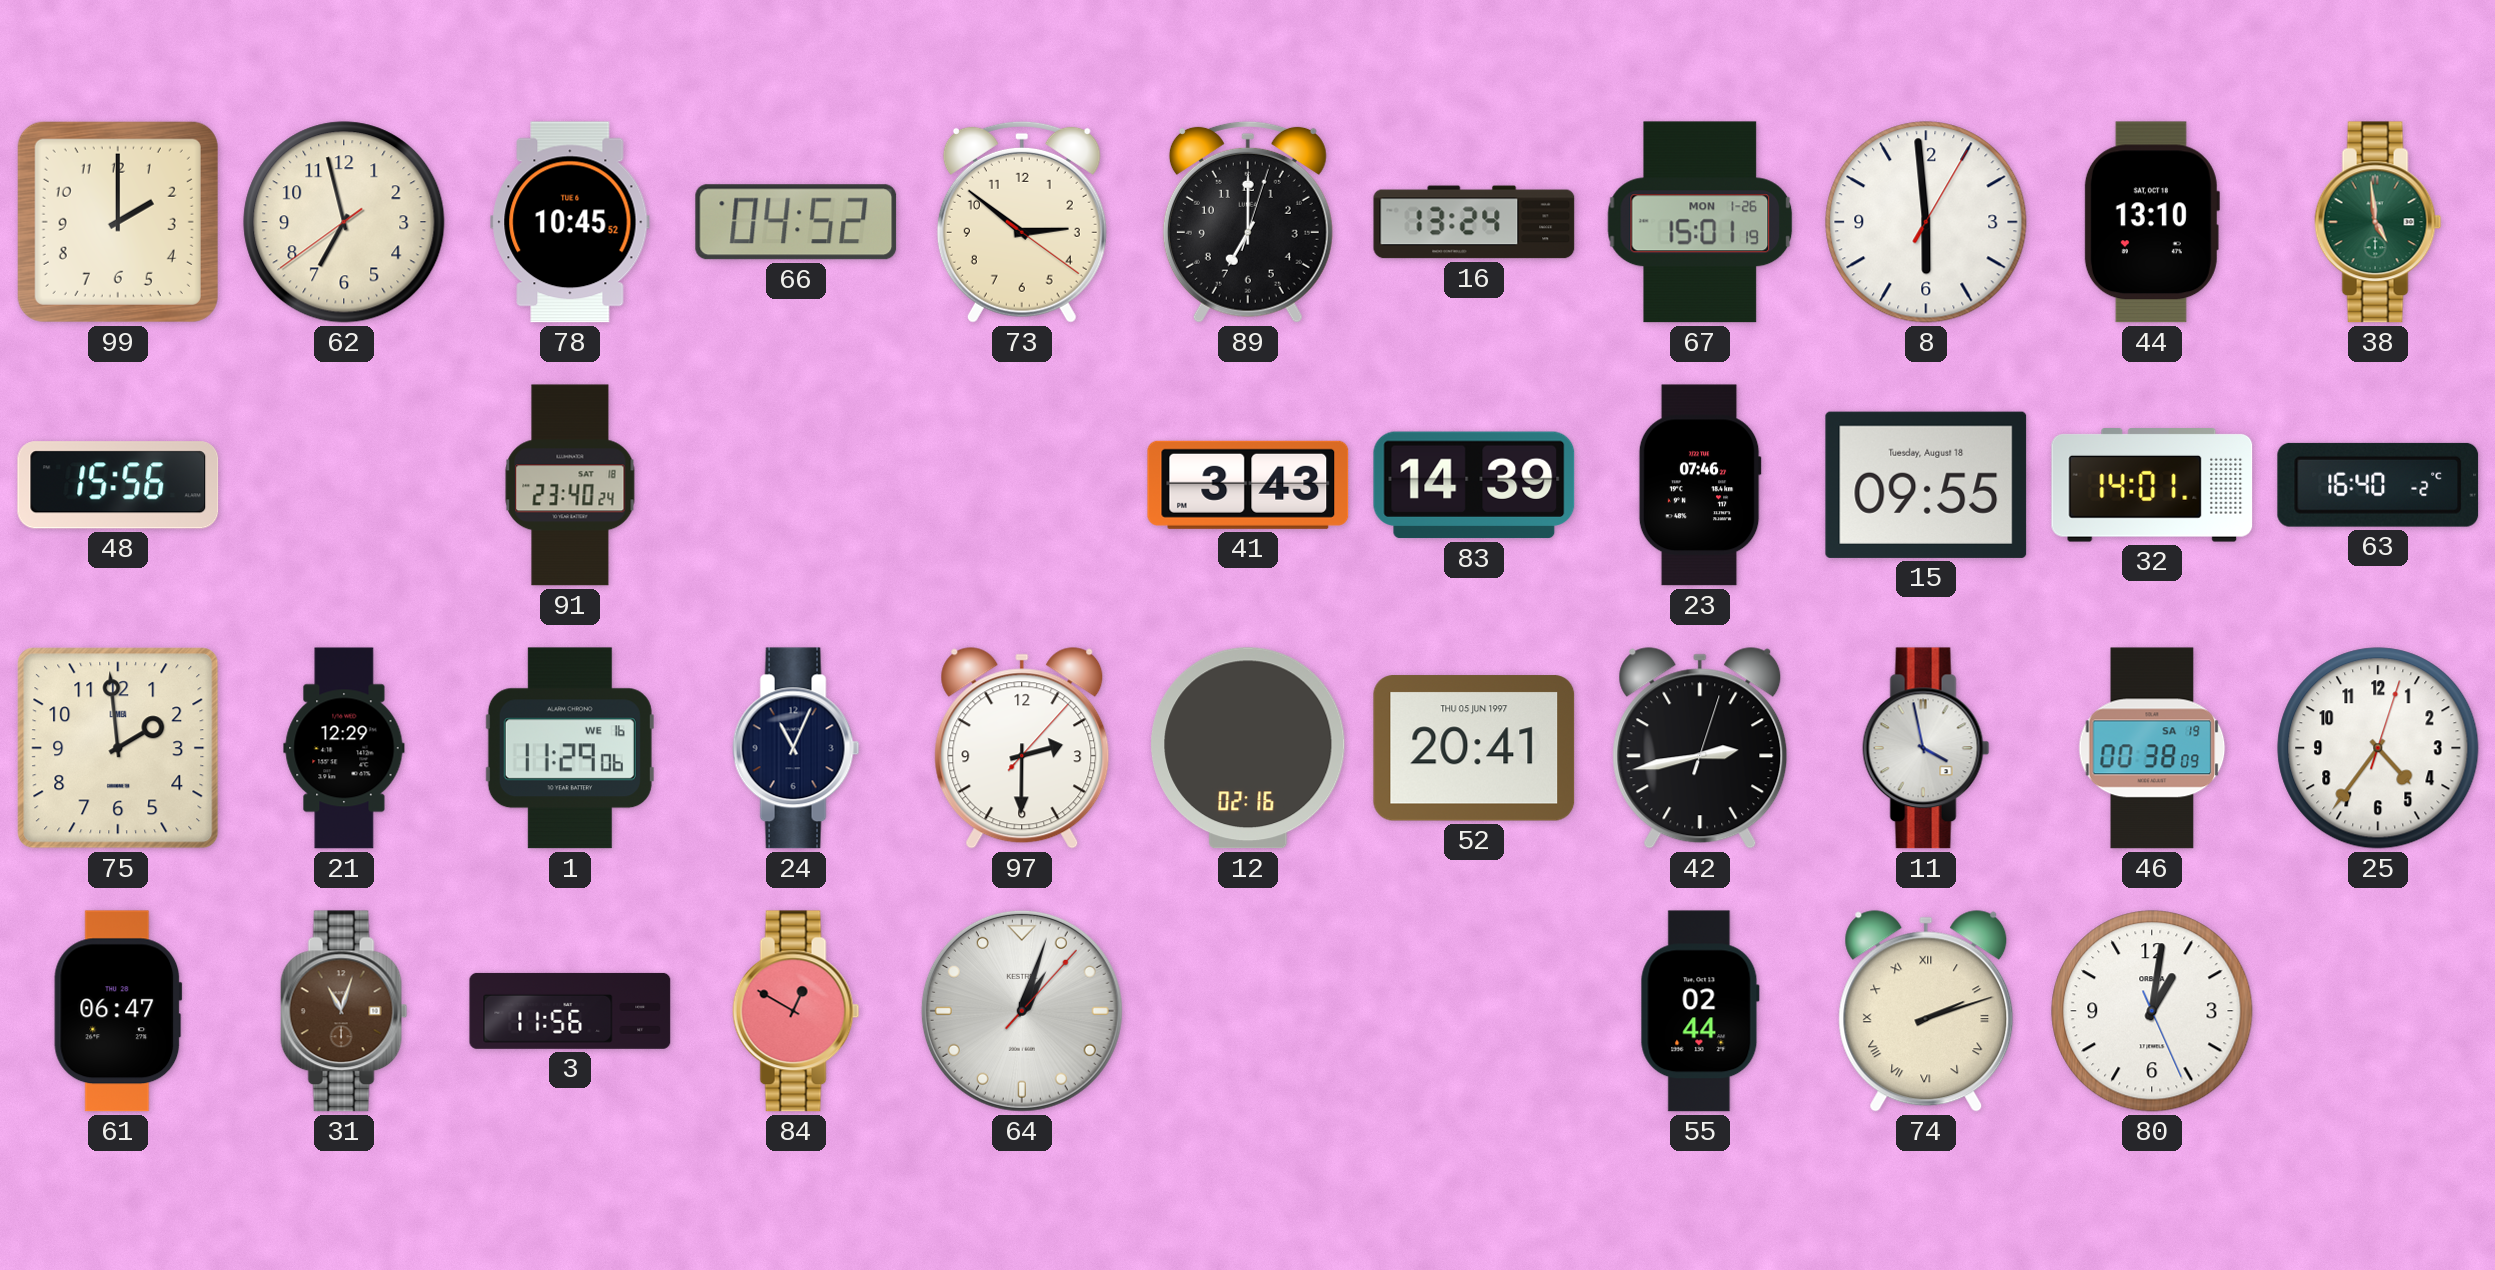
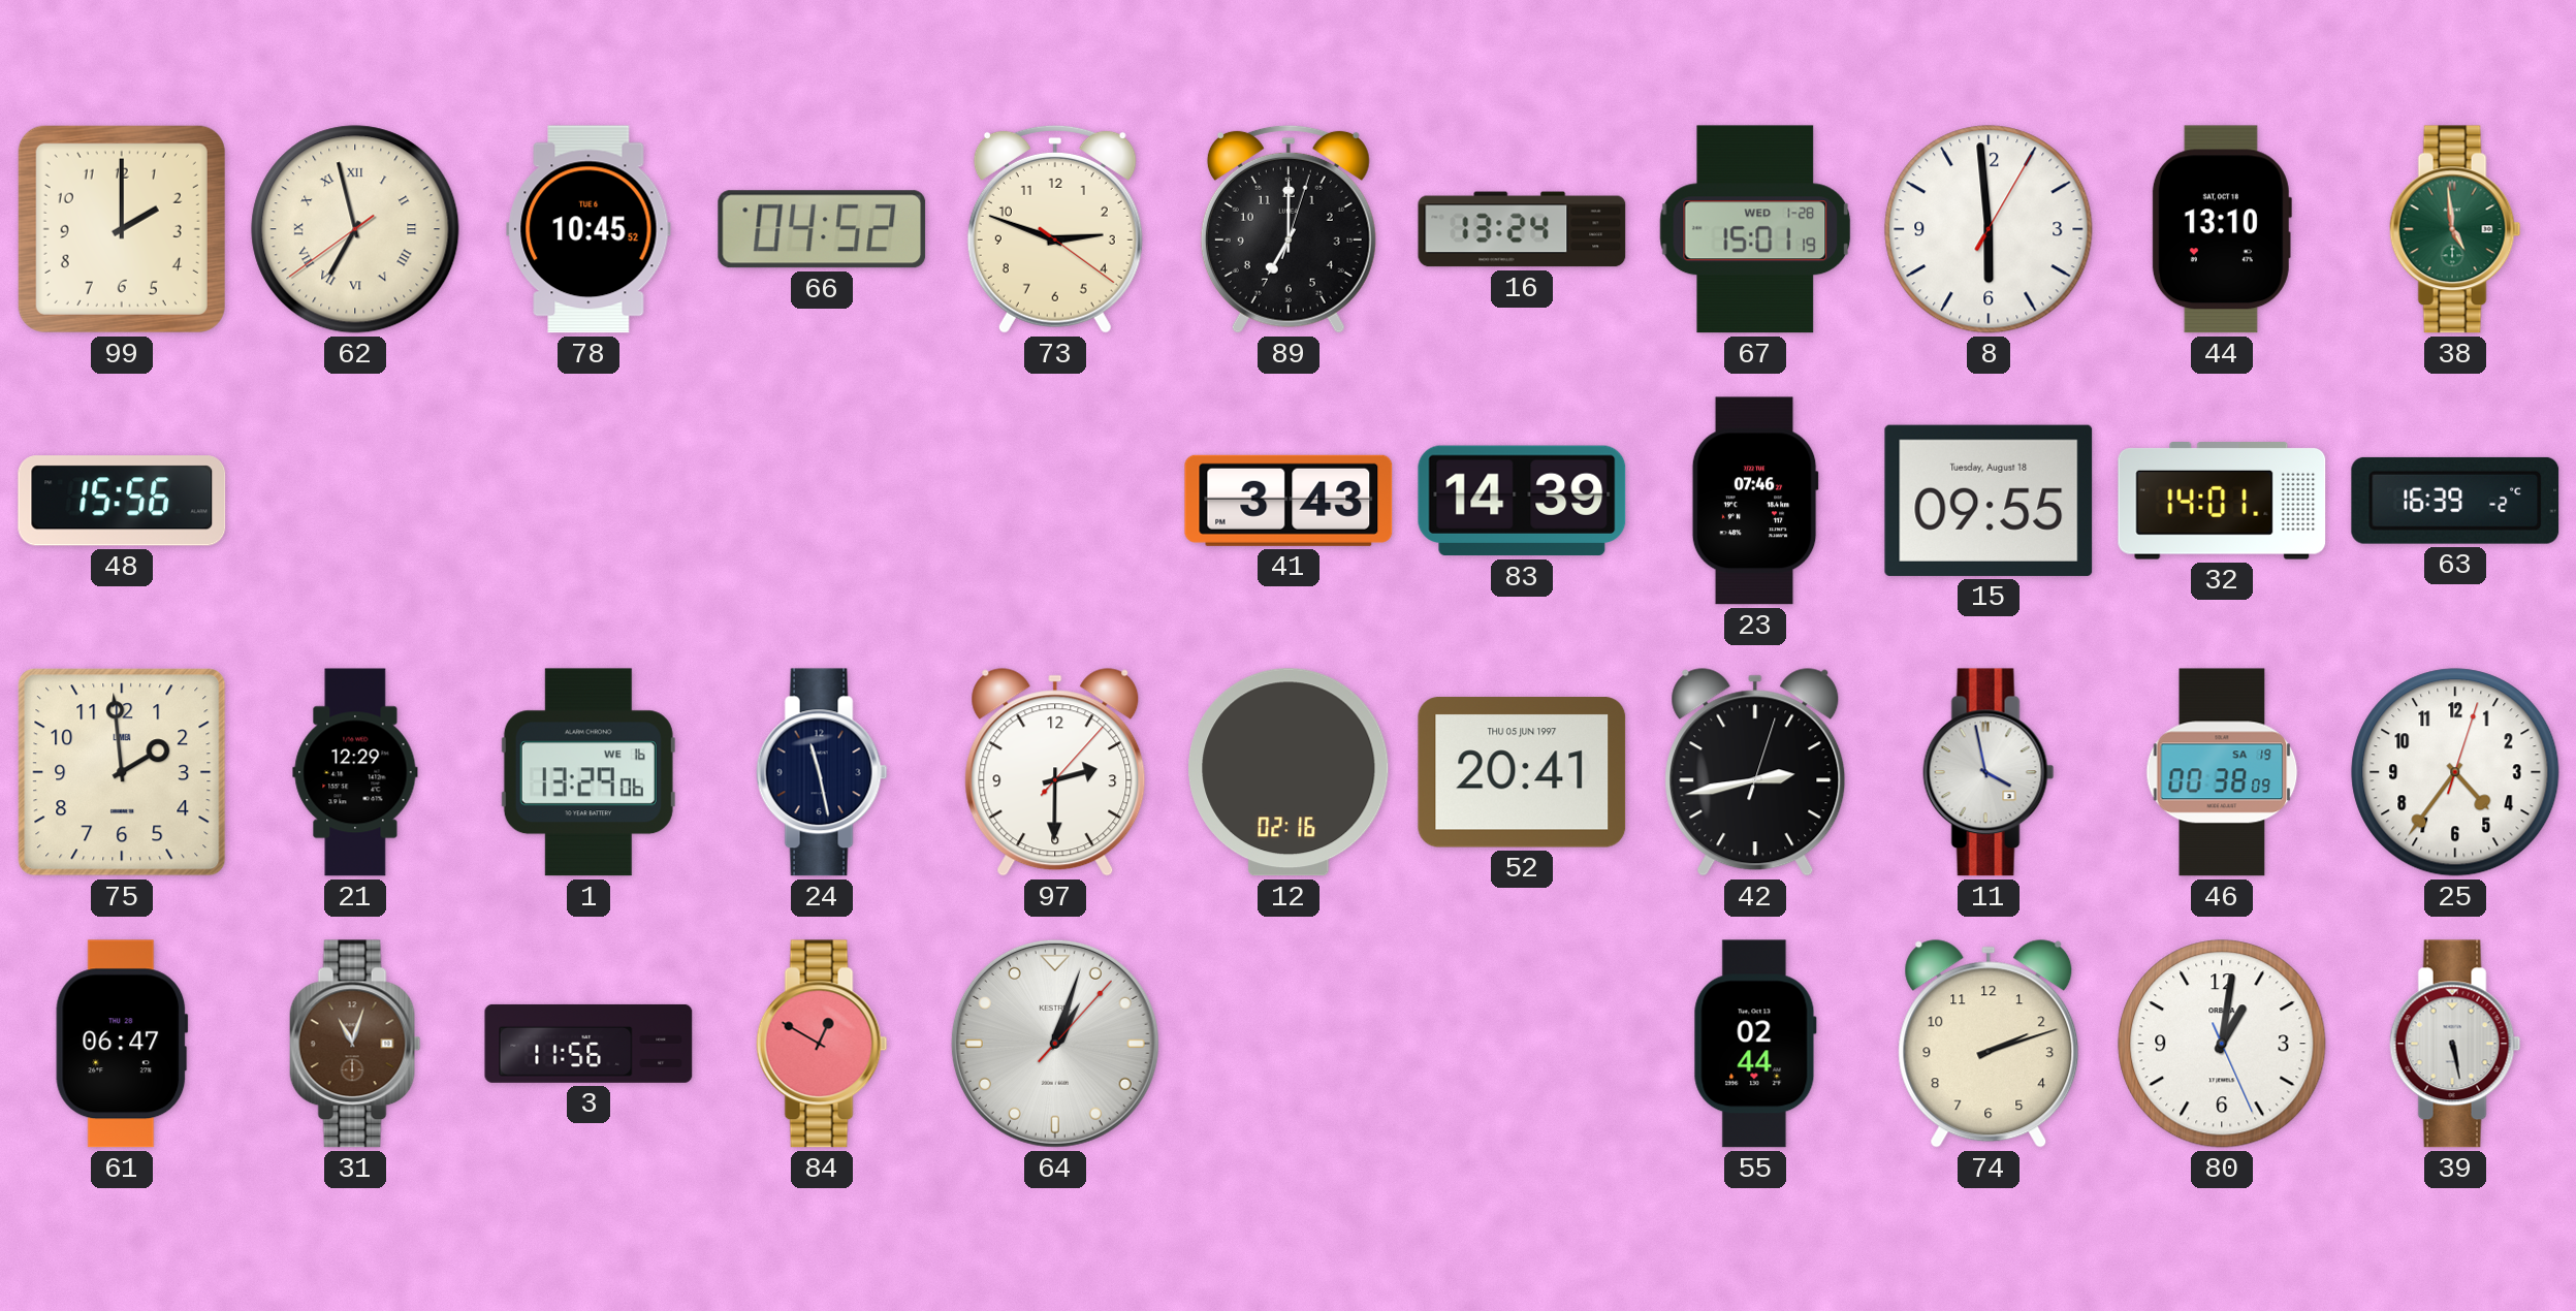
62 numerals: Arabic -> Roman
73: 2:51 -> 2:48
67 date: MON 1-26 -> WED 1-28
91: 23:40 -> none
63: 16:40 -> 16:39
1: 11:29 -> 13:29
24: 11:04 -> 11:28
74 numerals: Roman -> Arabic
39: none -> 5:28
